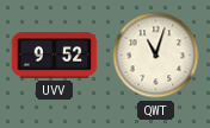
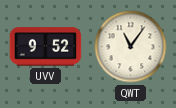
QWT: 11:03 -> 11:06
